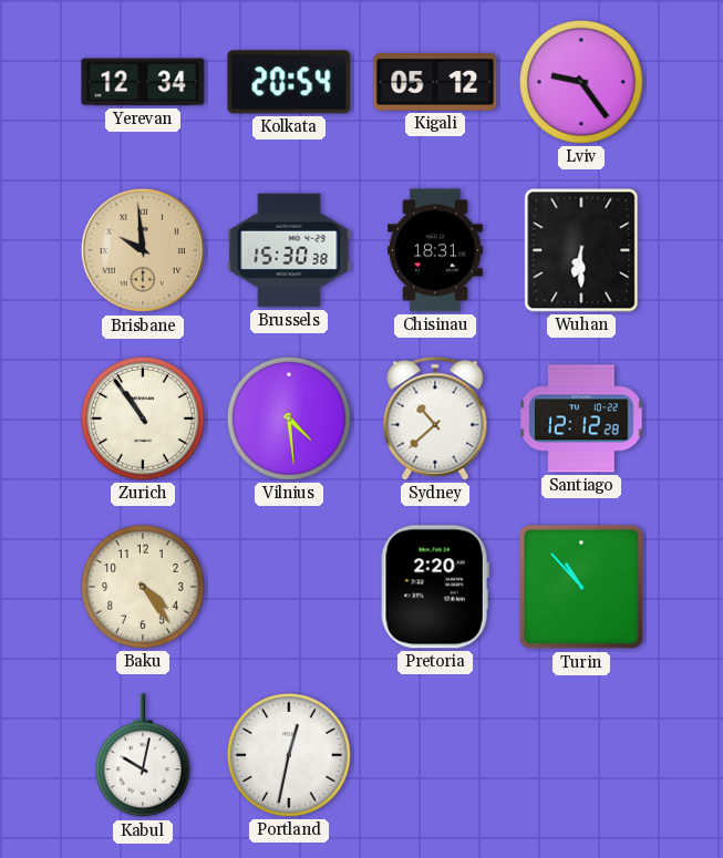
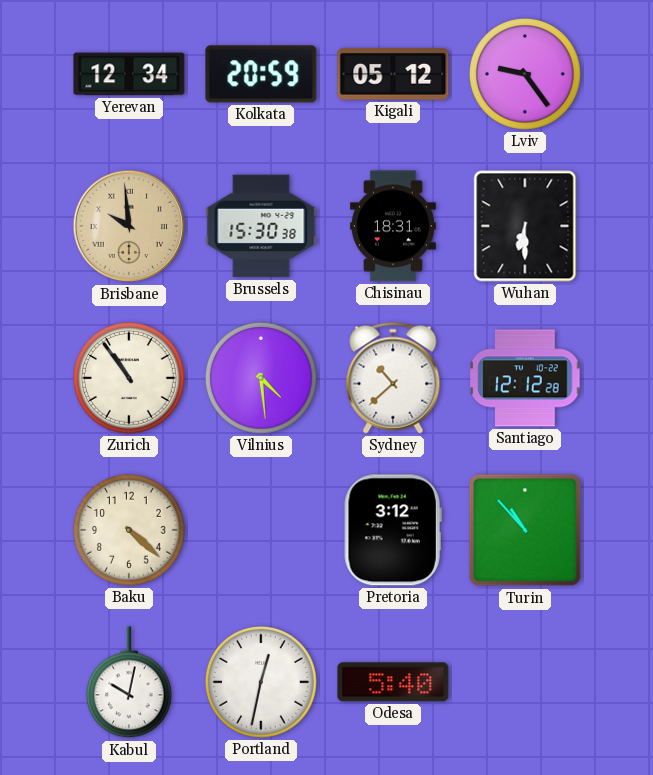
Kolkata: 20:54 -> 20:59
Baku: 4:24 -> 4:22
Pretoria: 2:20 -> 3:12
Odesa: none -> 5:40
